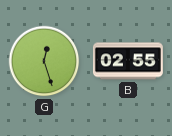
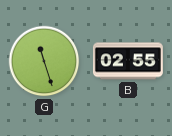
G: 12:27 -> 11:27
